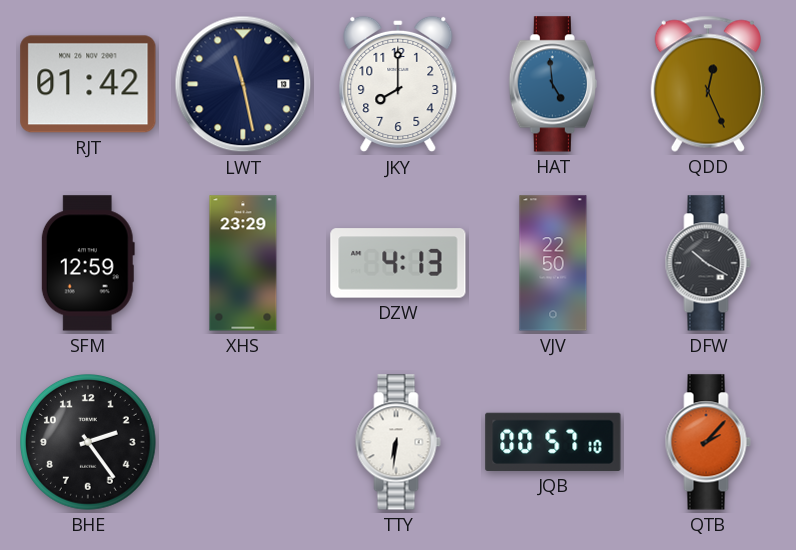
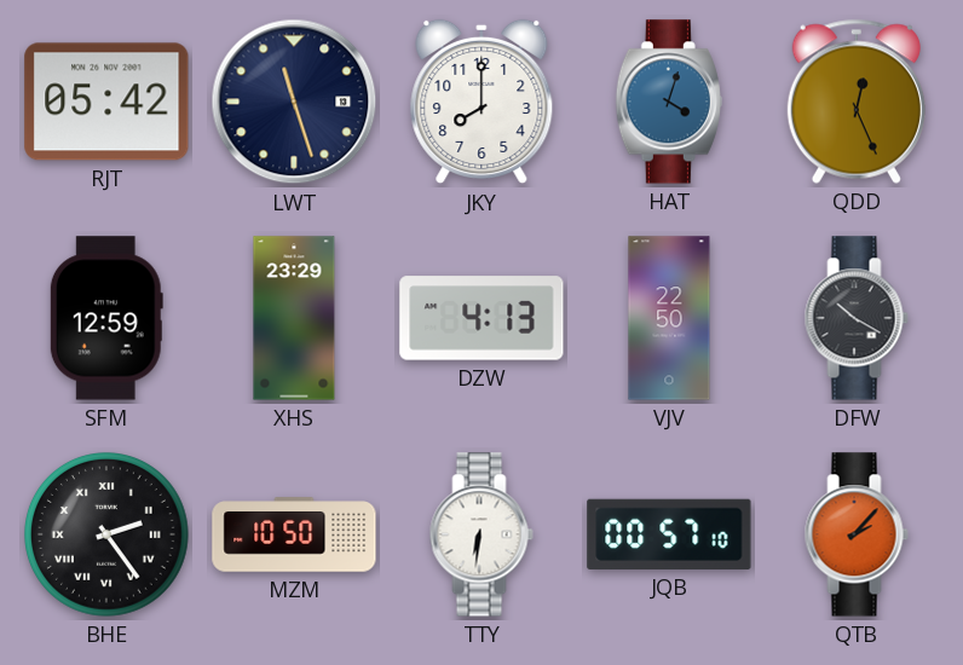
RJT: 01:42 -> 05:42
LWT: 11:28 -> 11:27
HAT: 4:59 -> 4:03
BHE numerals: Arabic -> Roman
MZM: none -> 10:50
